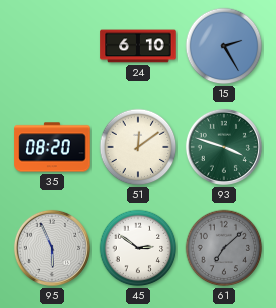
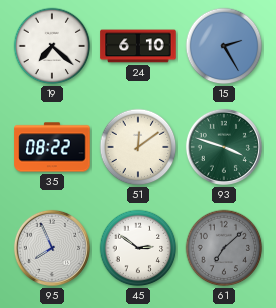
19: none -> 7:22
35: 08:20 -> 08:22
95: 5:56 -> 7:56
